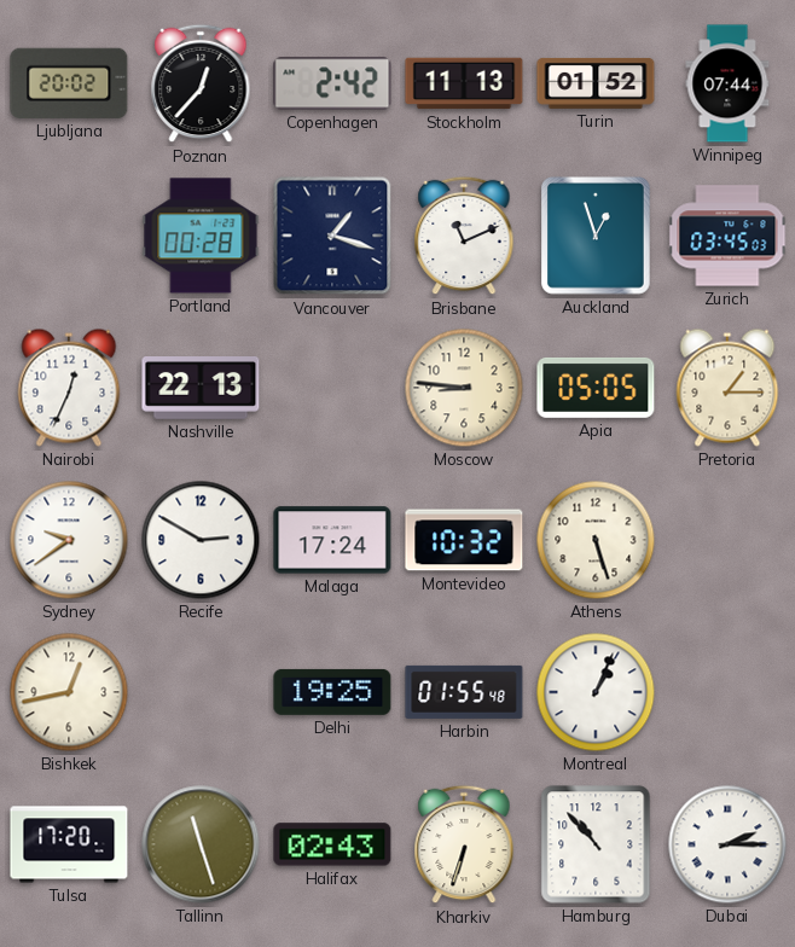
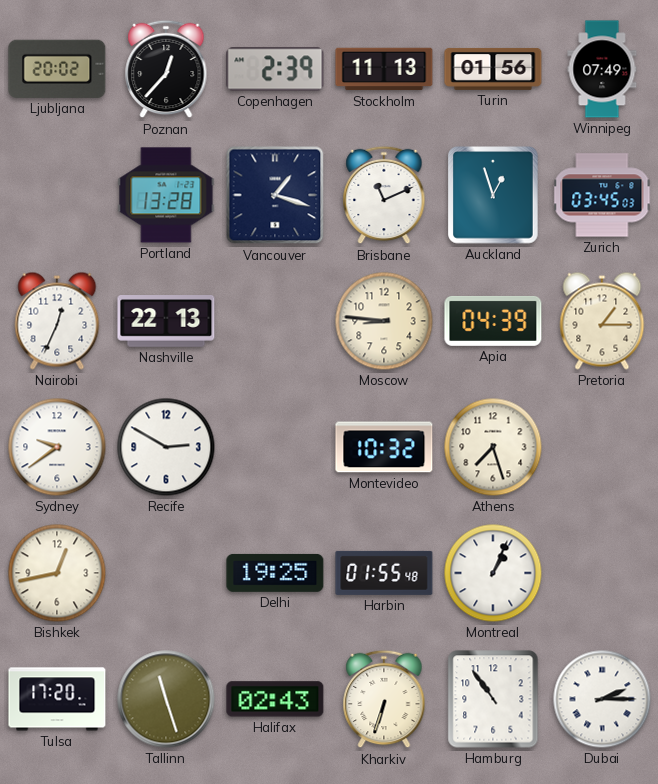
Copenhagen: 2:42 -> 2:39
Turin: 01:52 -> 01:56
Winnipeg: 07:44 -> 07:49
Portland: 00:28 -> 13:28
Apia: 05:05 -> 04:39
Malaga: 17:24 -> none
Athens: 5:27 -> 7:27
Hamburg: 10:53 -> 10:54
